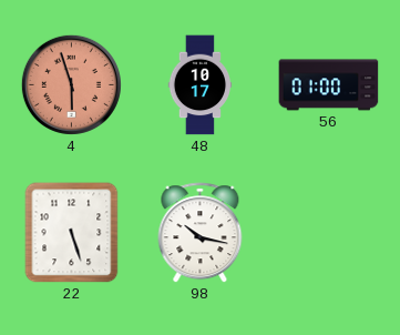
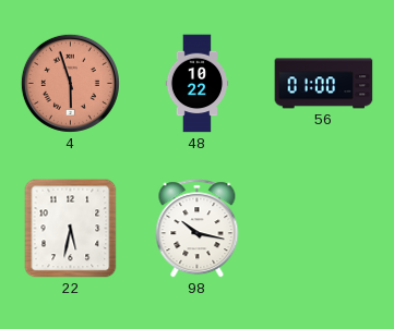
48: 10:17 -> 10:22
22: 5:27 -> 5:32
